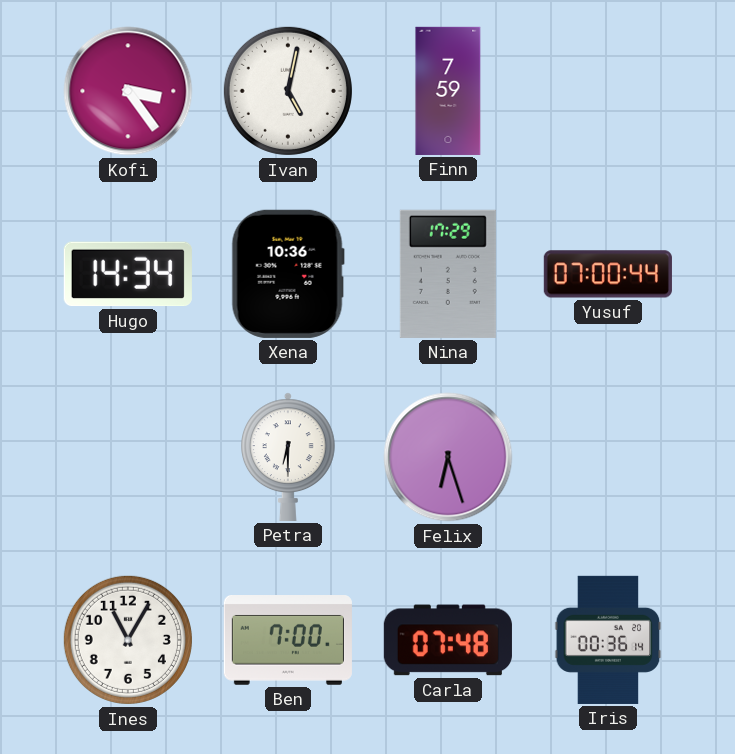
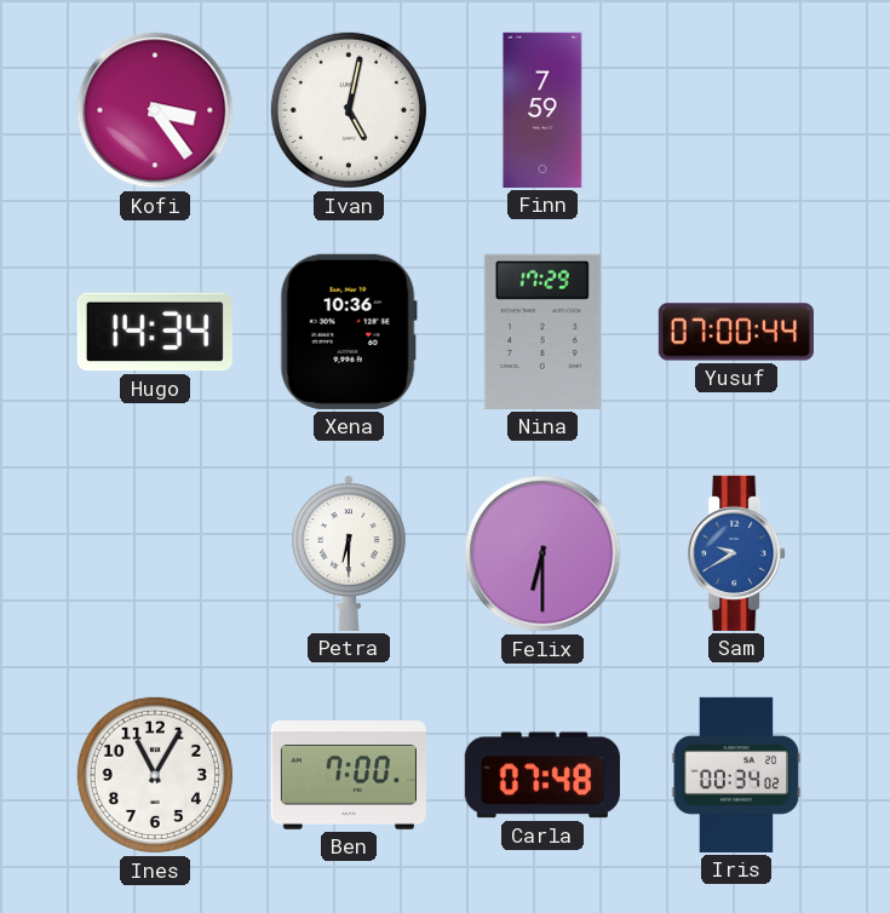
Felix: 6:27 -> 6:30
Sam: none -> 9:40
Iris: 00:36 -> 00:34
